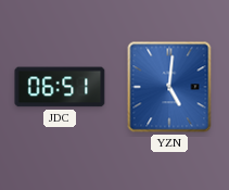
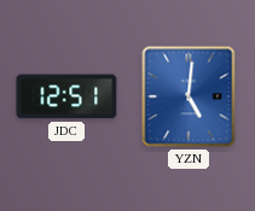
JDC: 06:51 -> 12:51
